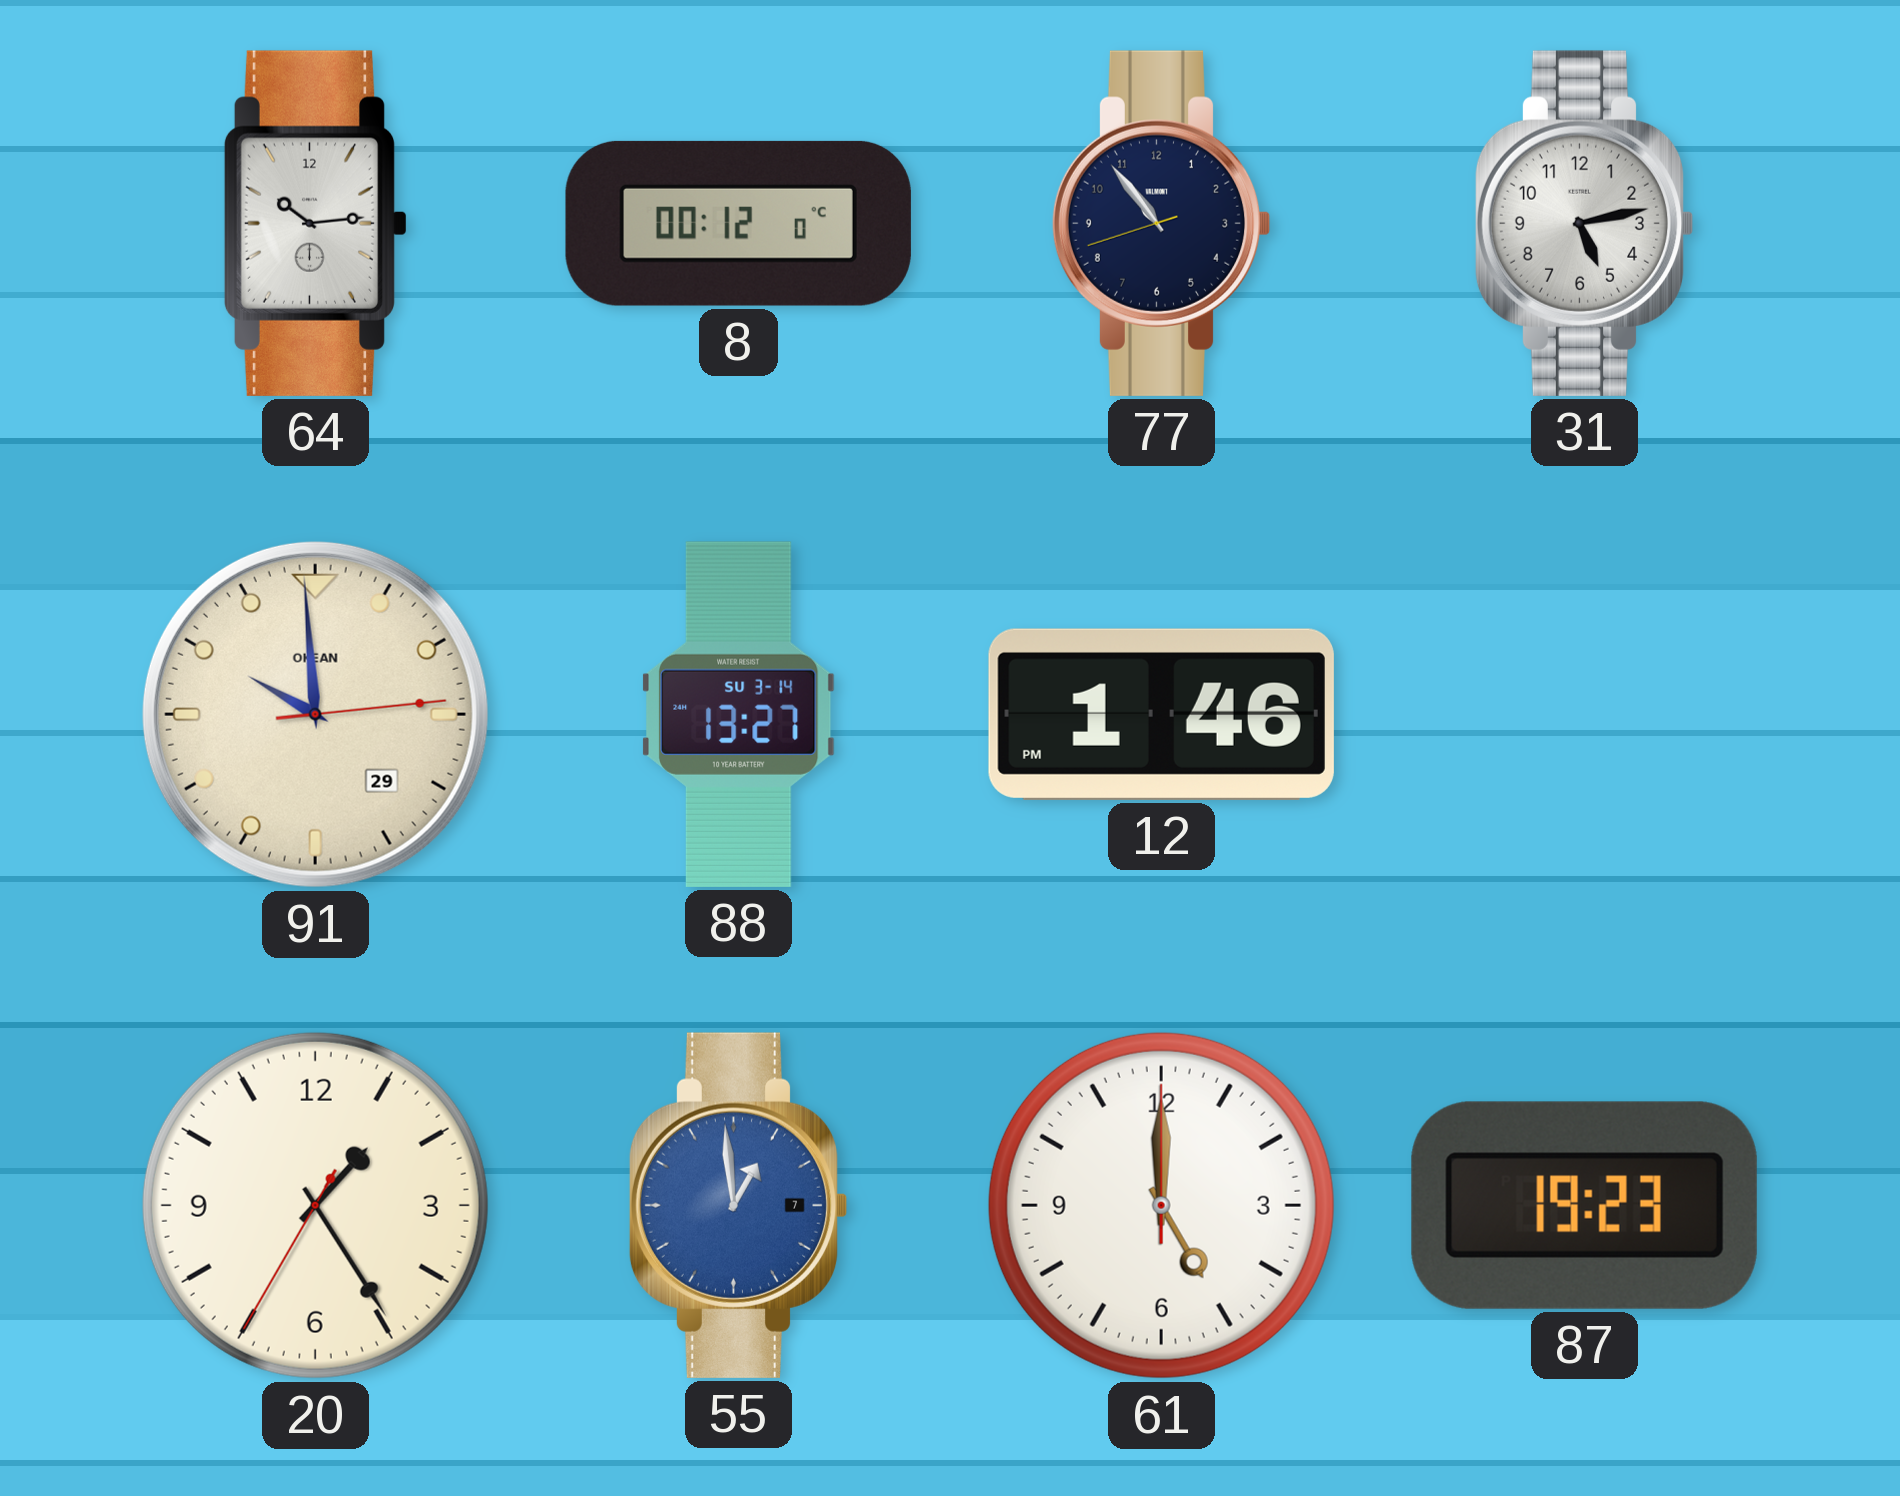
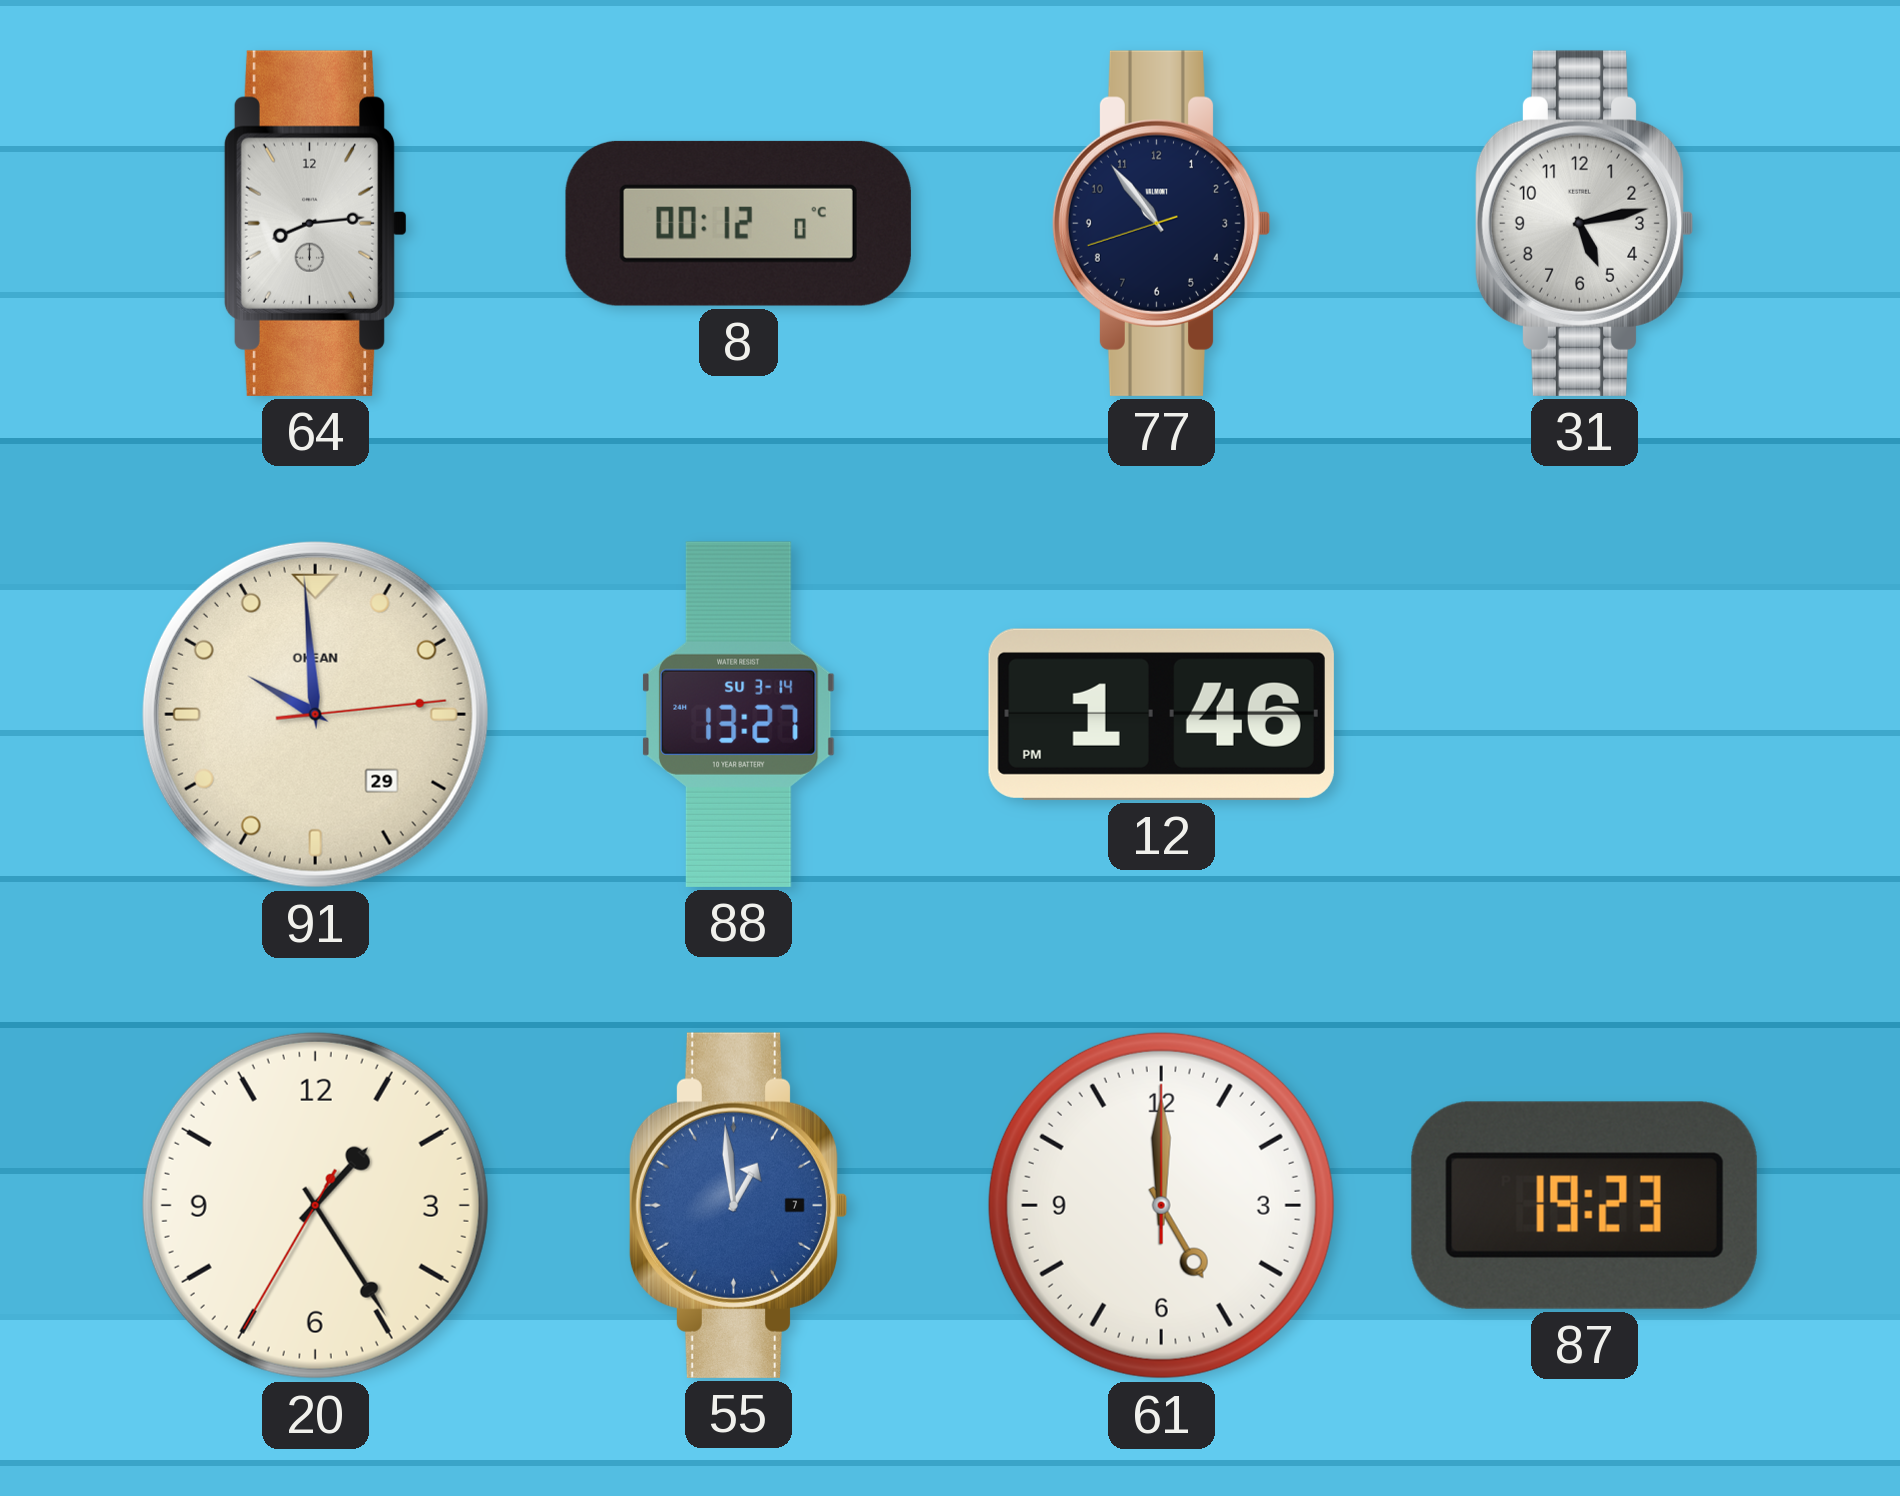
64: 10:14 -> 8:14
